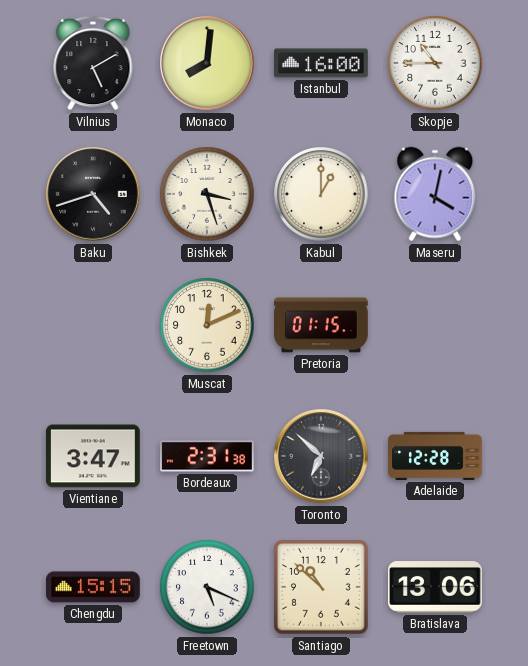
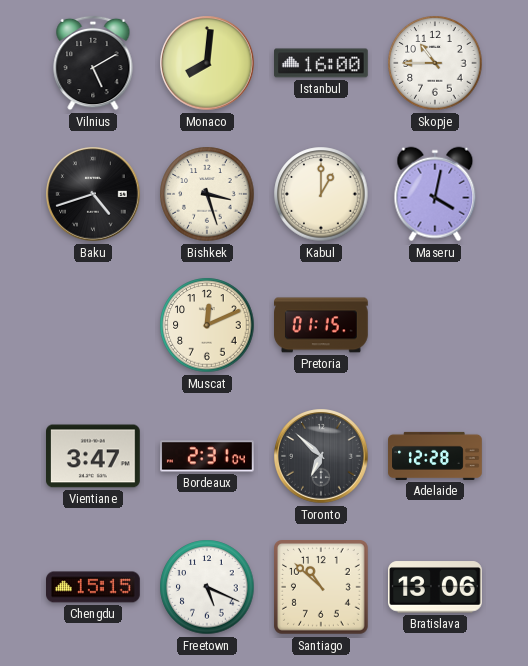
Bordeaux: 2:31:38 -> 2:31:04
